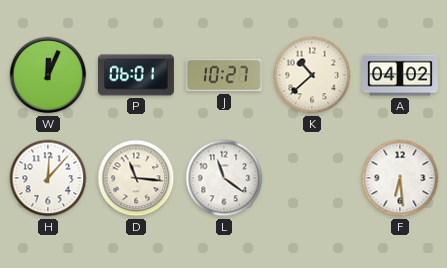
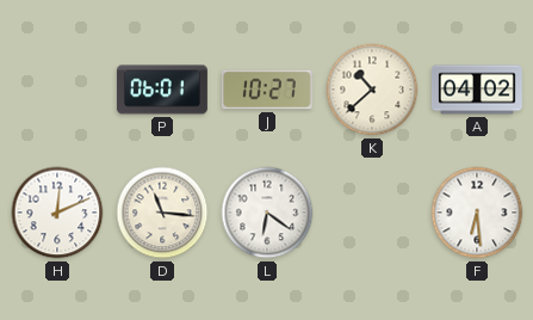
W: 12:04 -> none
H: 12:07 -> 12:11
L: 11:21 -> 6:21
